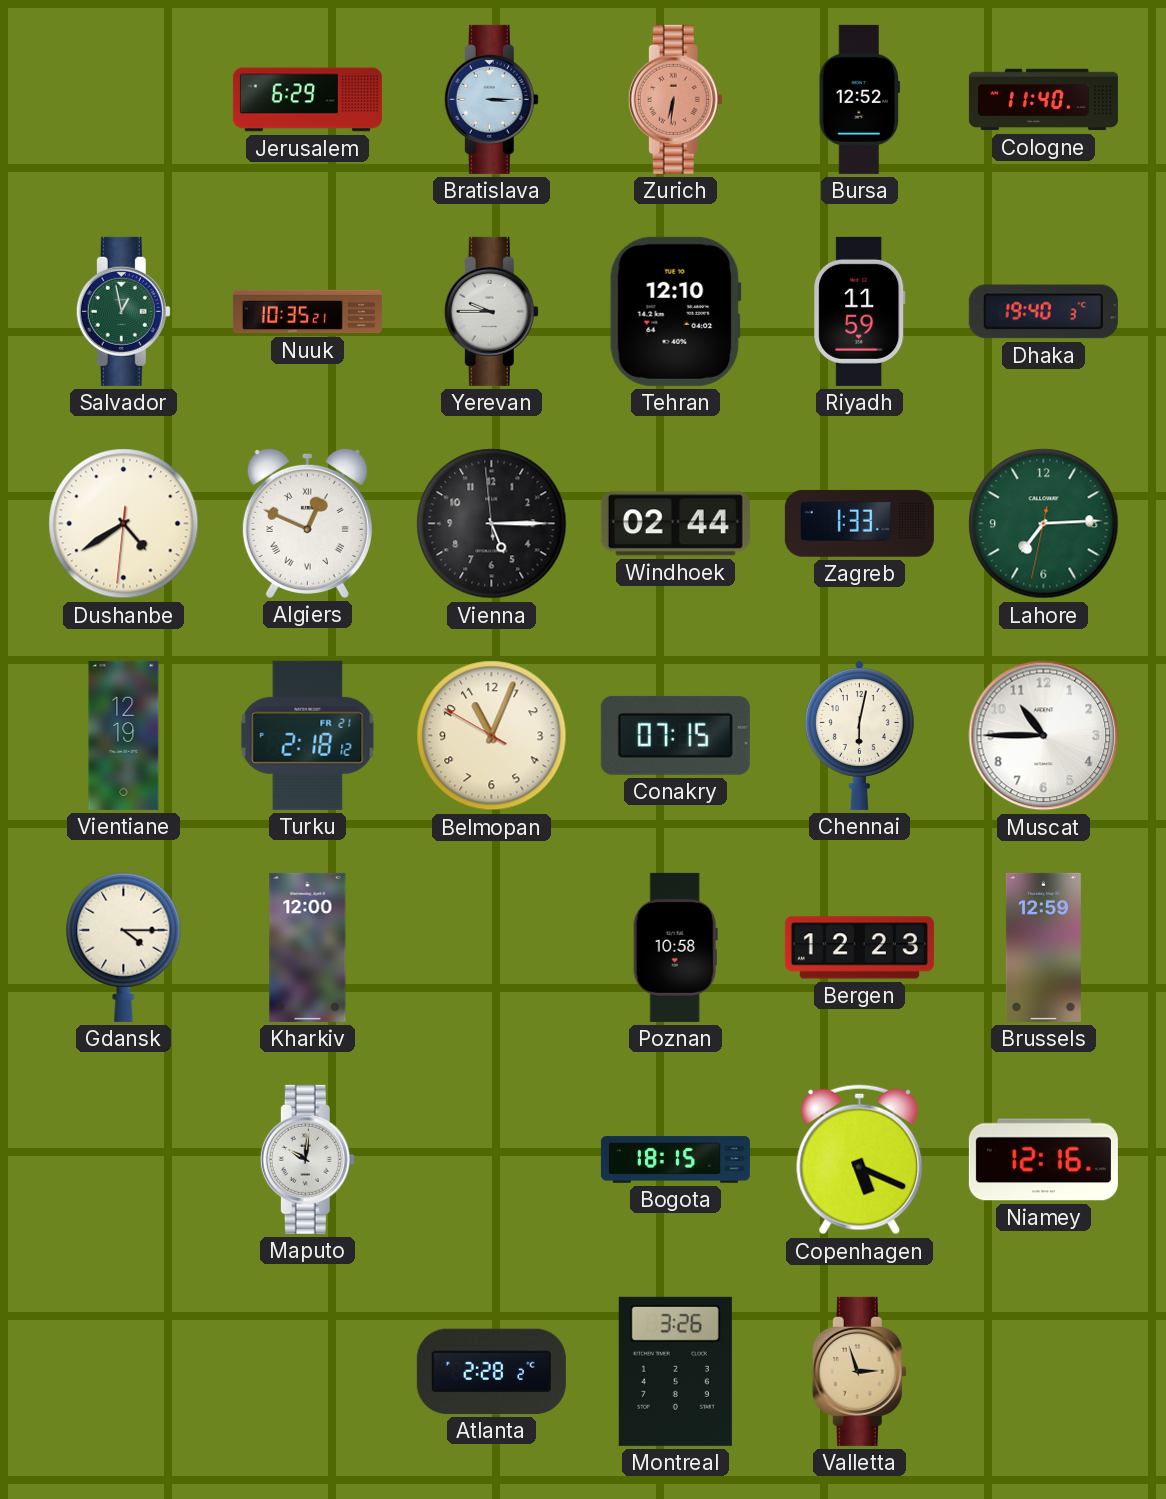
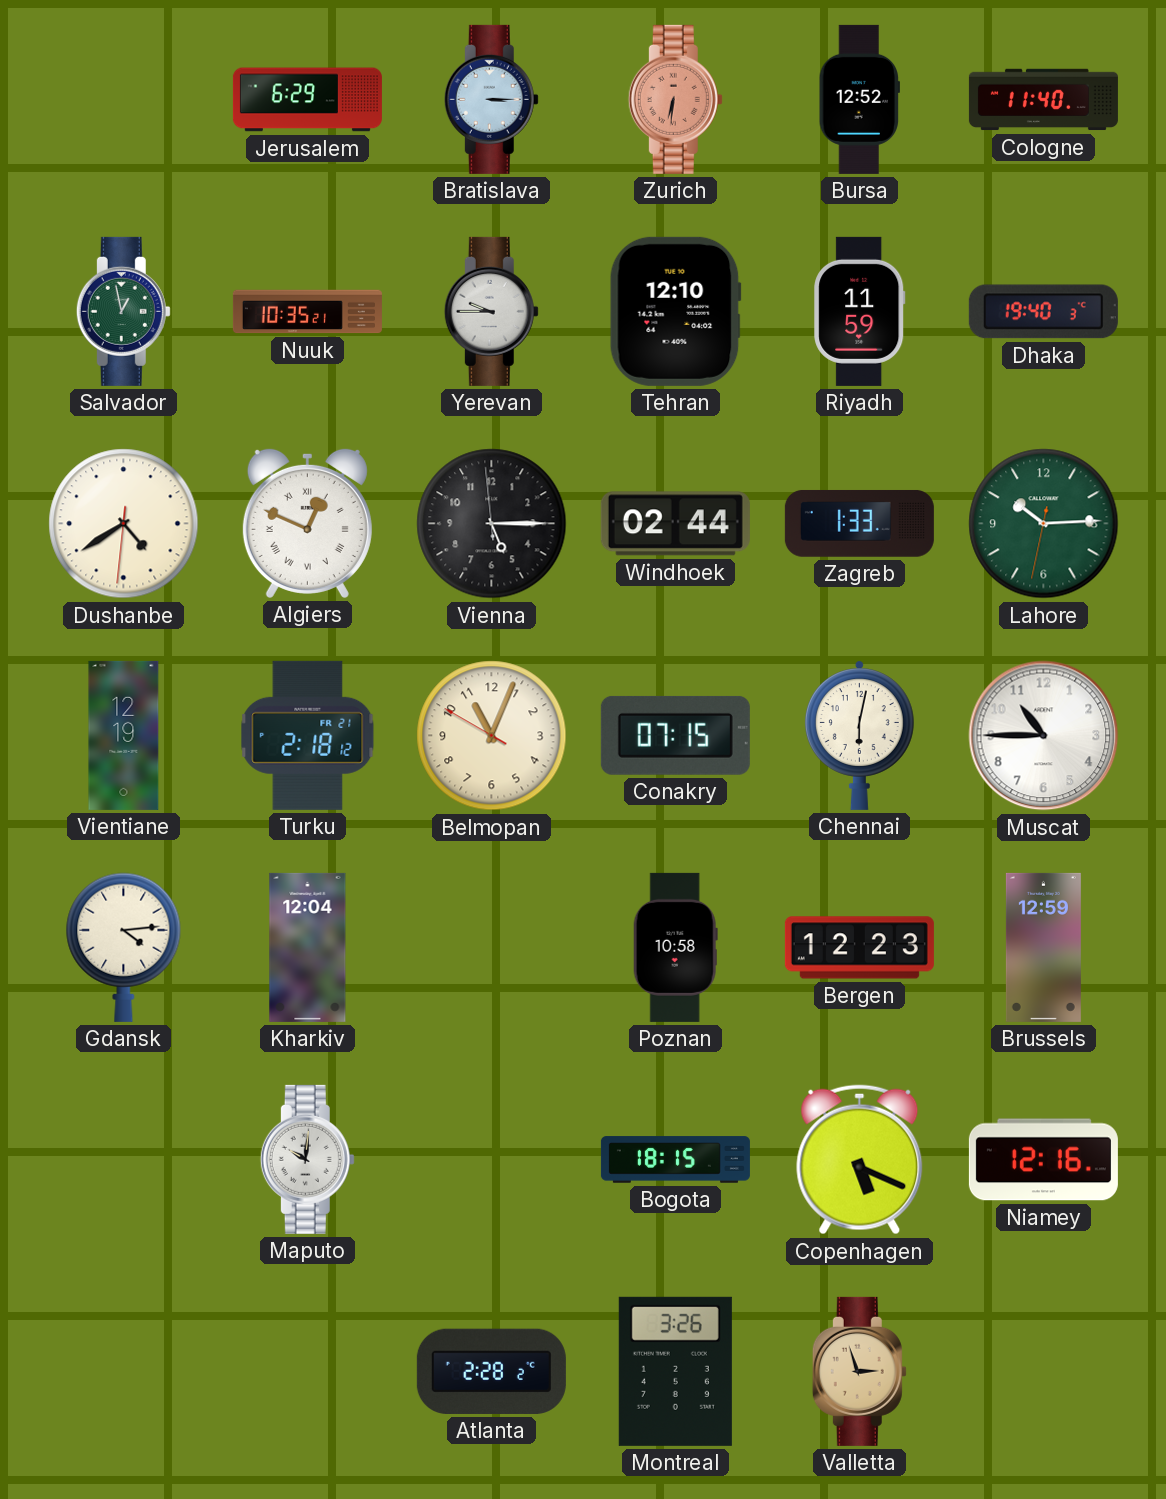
Lahore: 7:14 -> 10:14
Gdansk: 4:15 -> 4:14
Kharkiv: 12:00 -> 12:04
